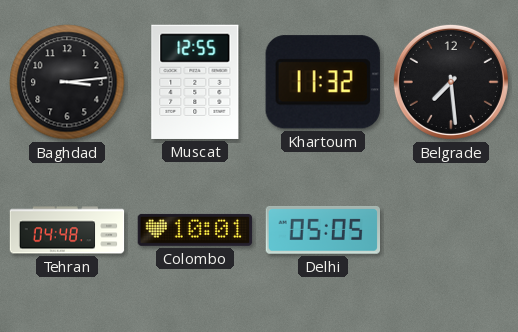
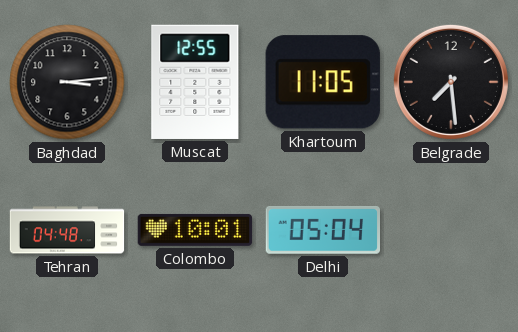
Khartoum: 11:32 -> 11:05
Delhi: 05:05 -> 05:04
